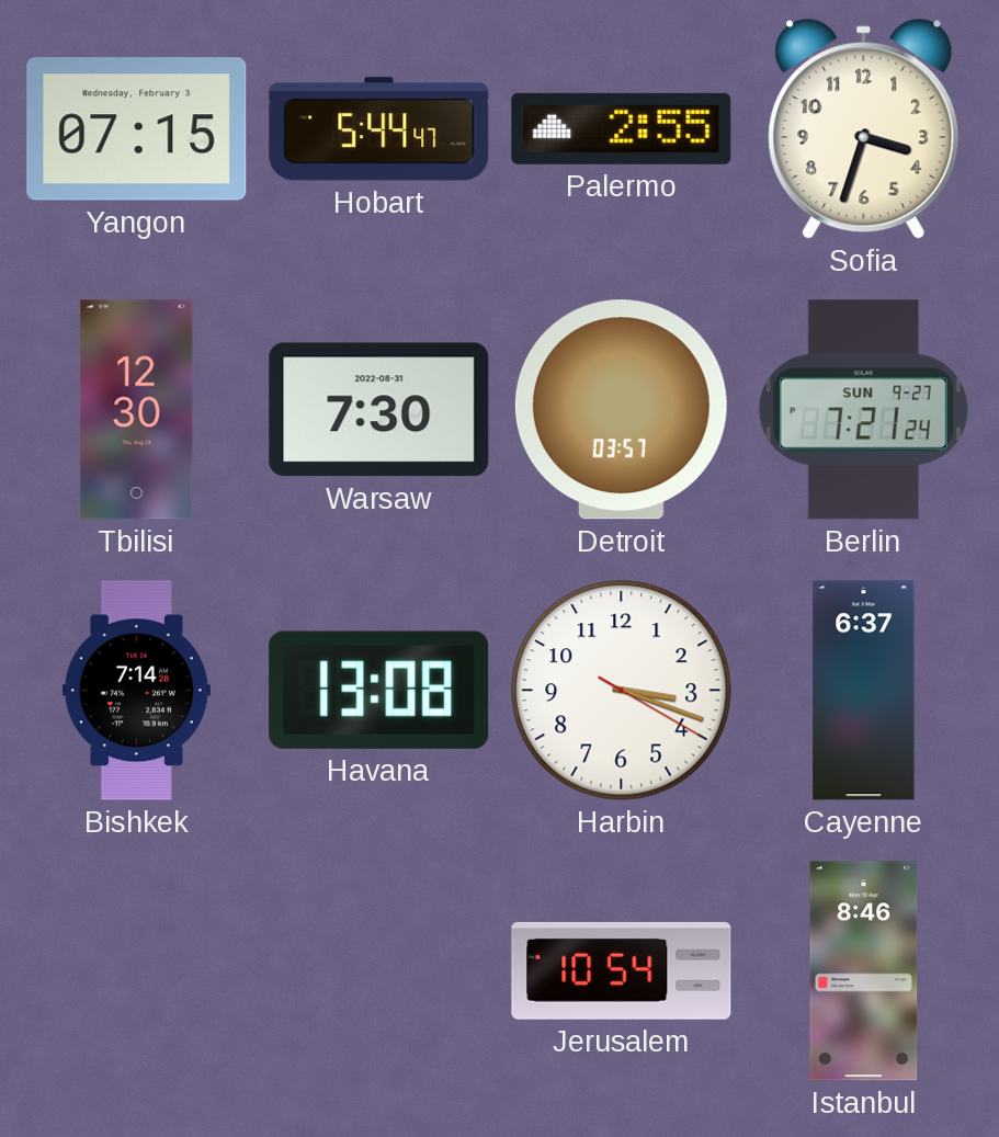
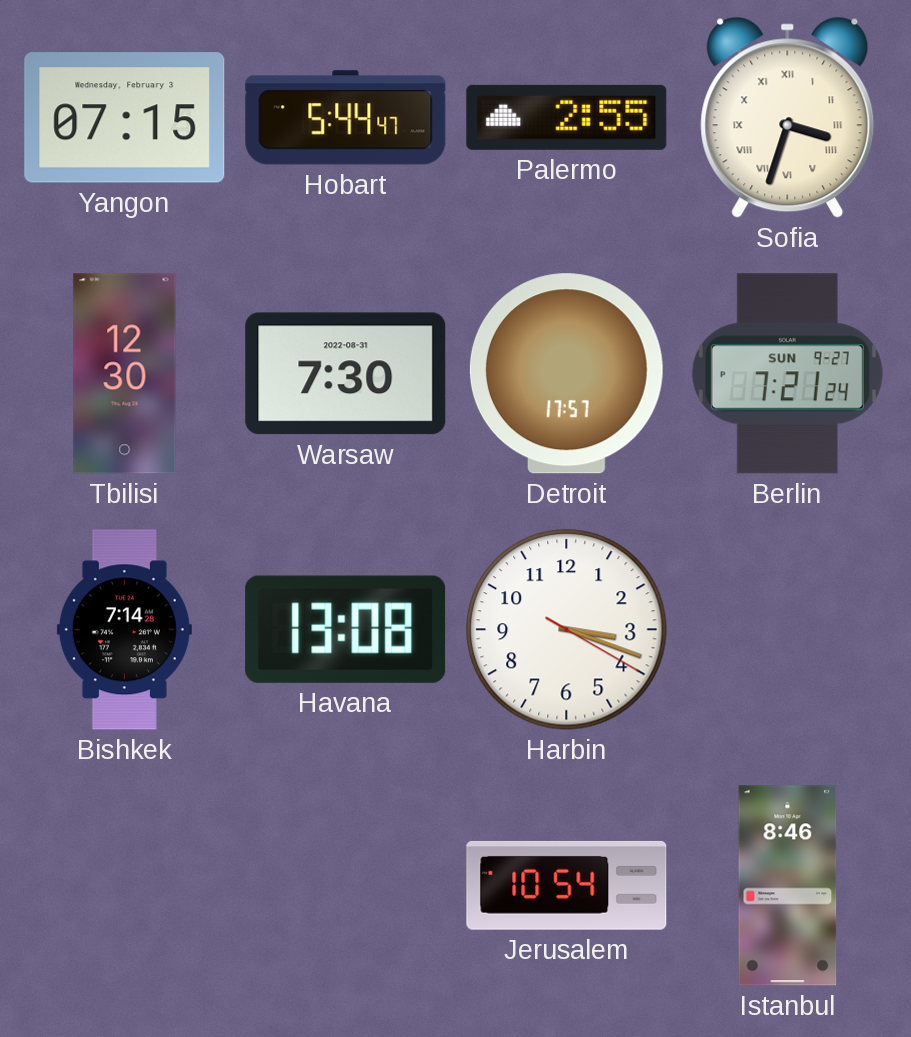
Sofia numerals: Arabic -> Roman
Detroit: 03:57 -> 17:57
Cayenne: 6:37 -> none
